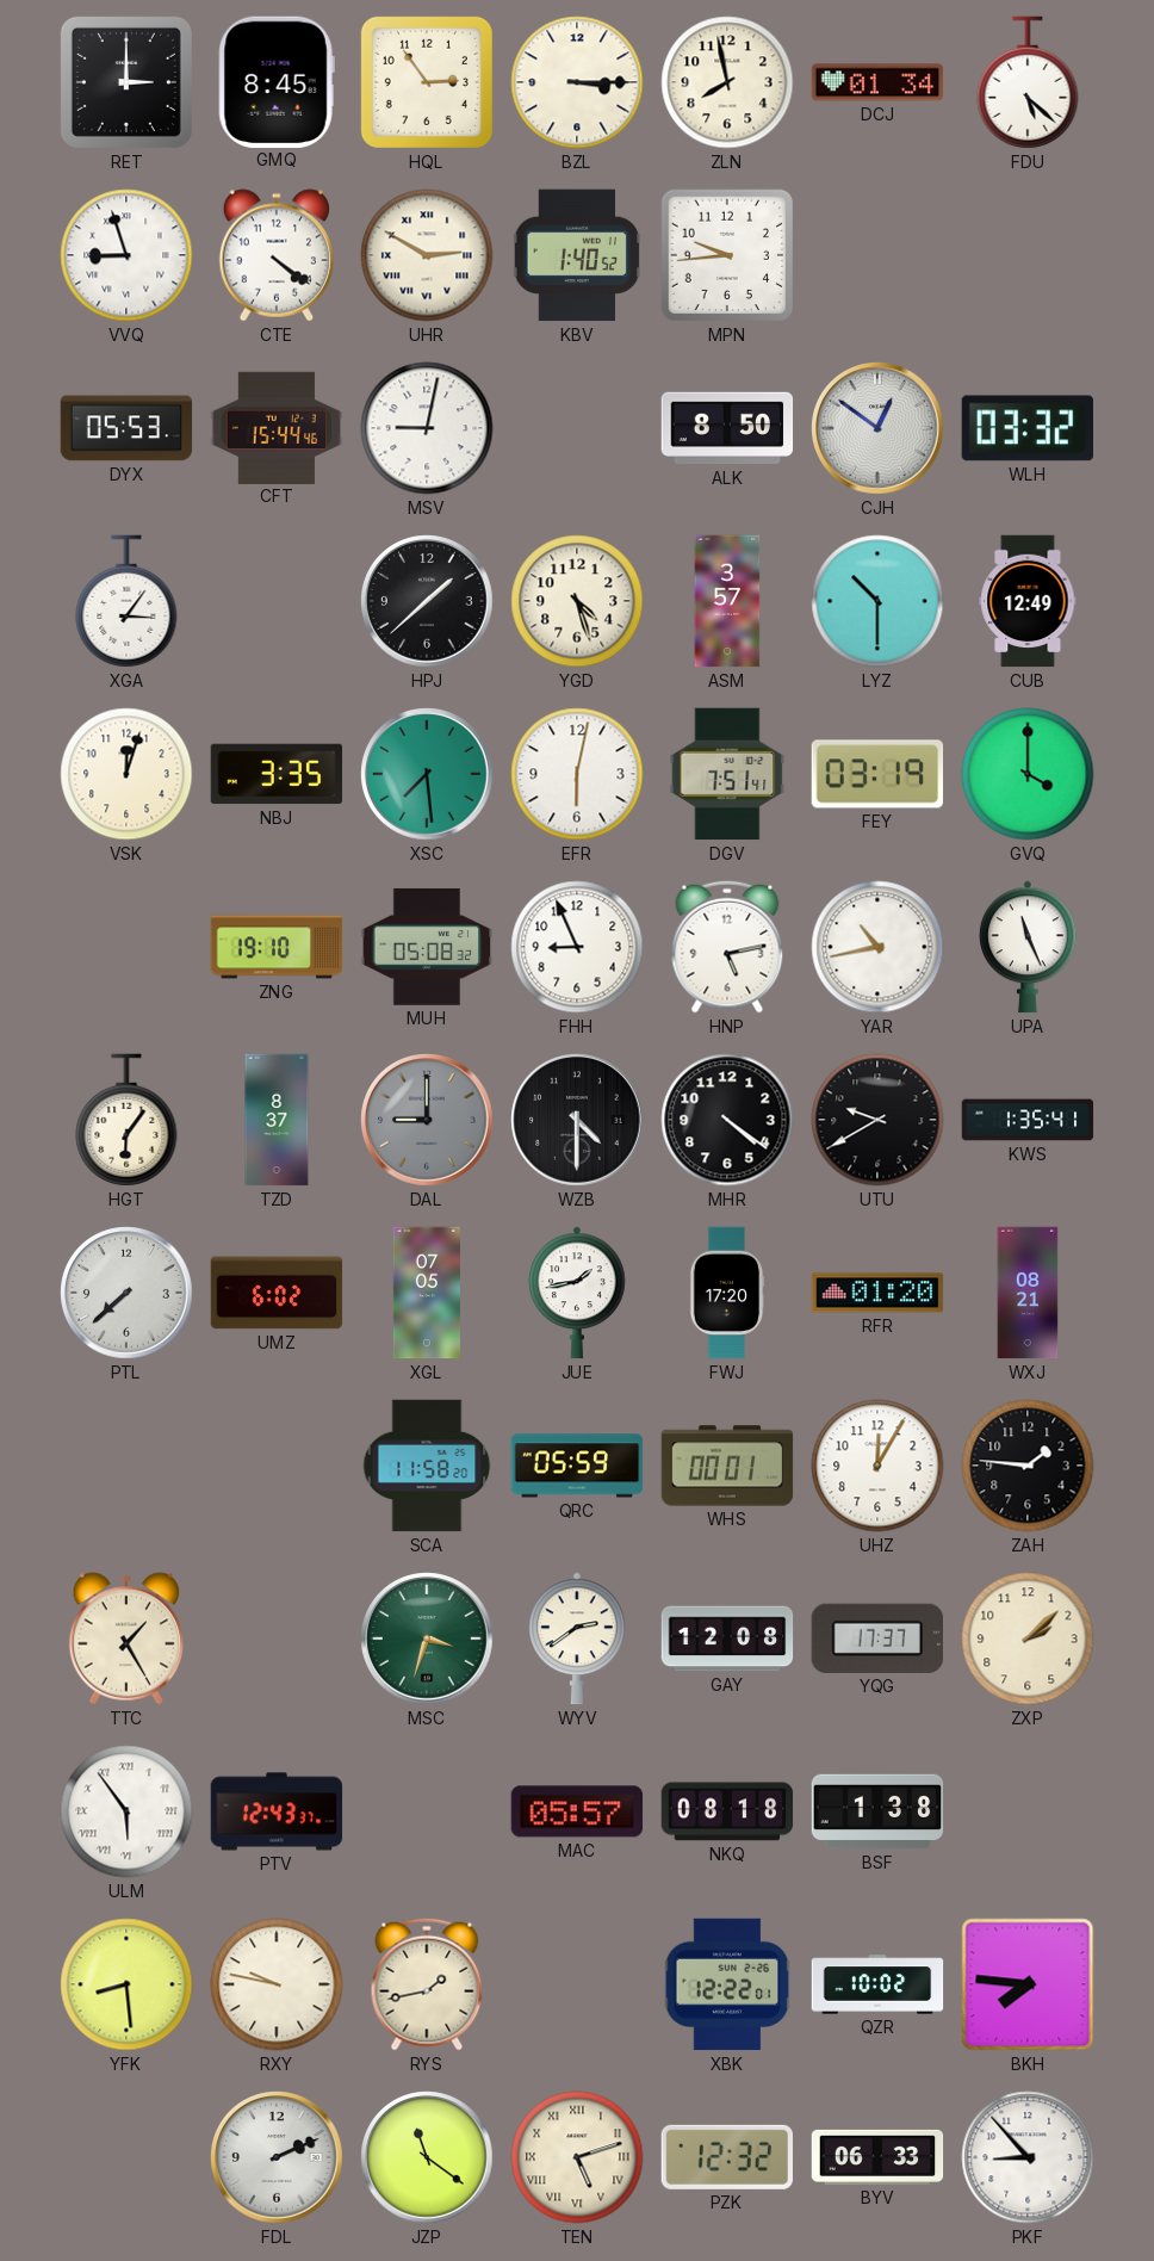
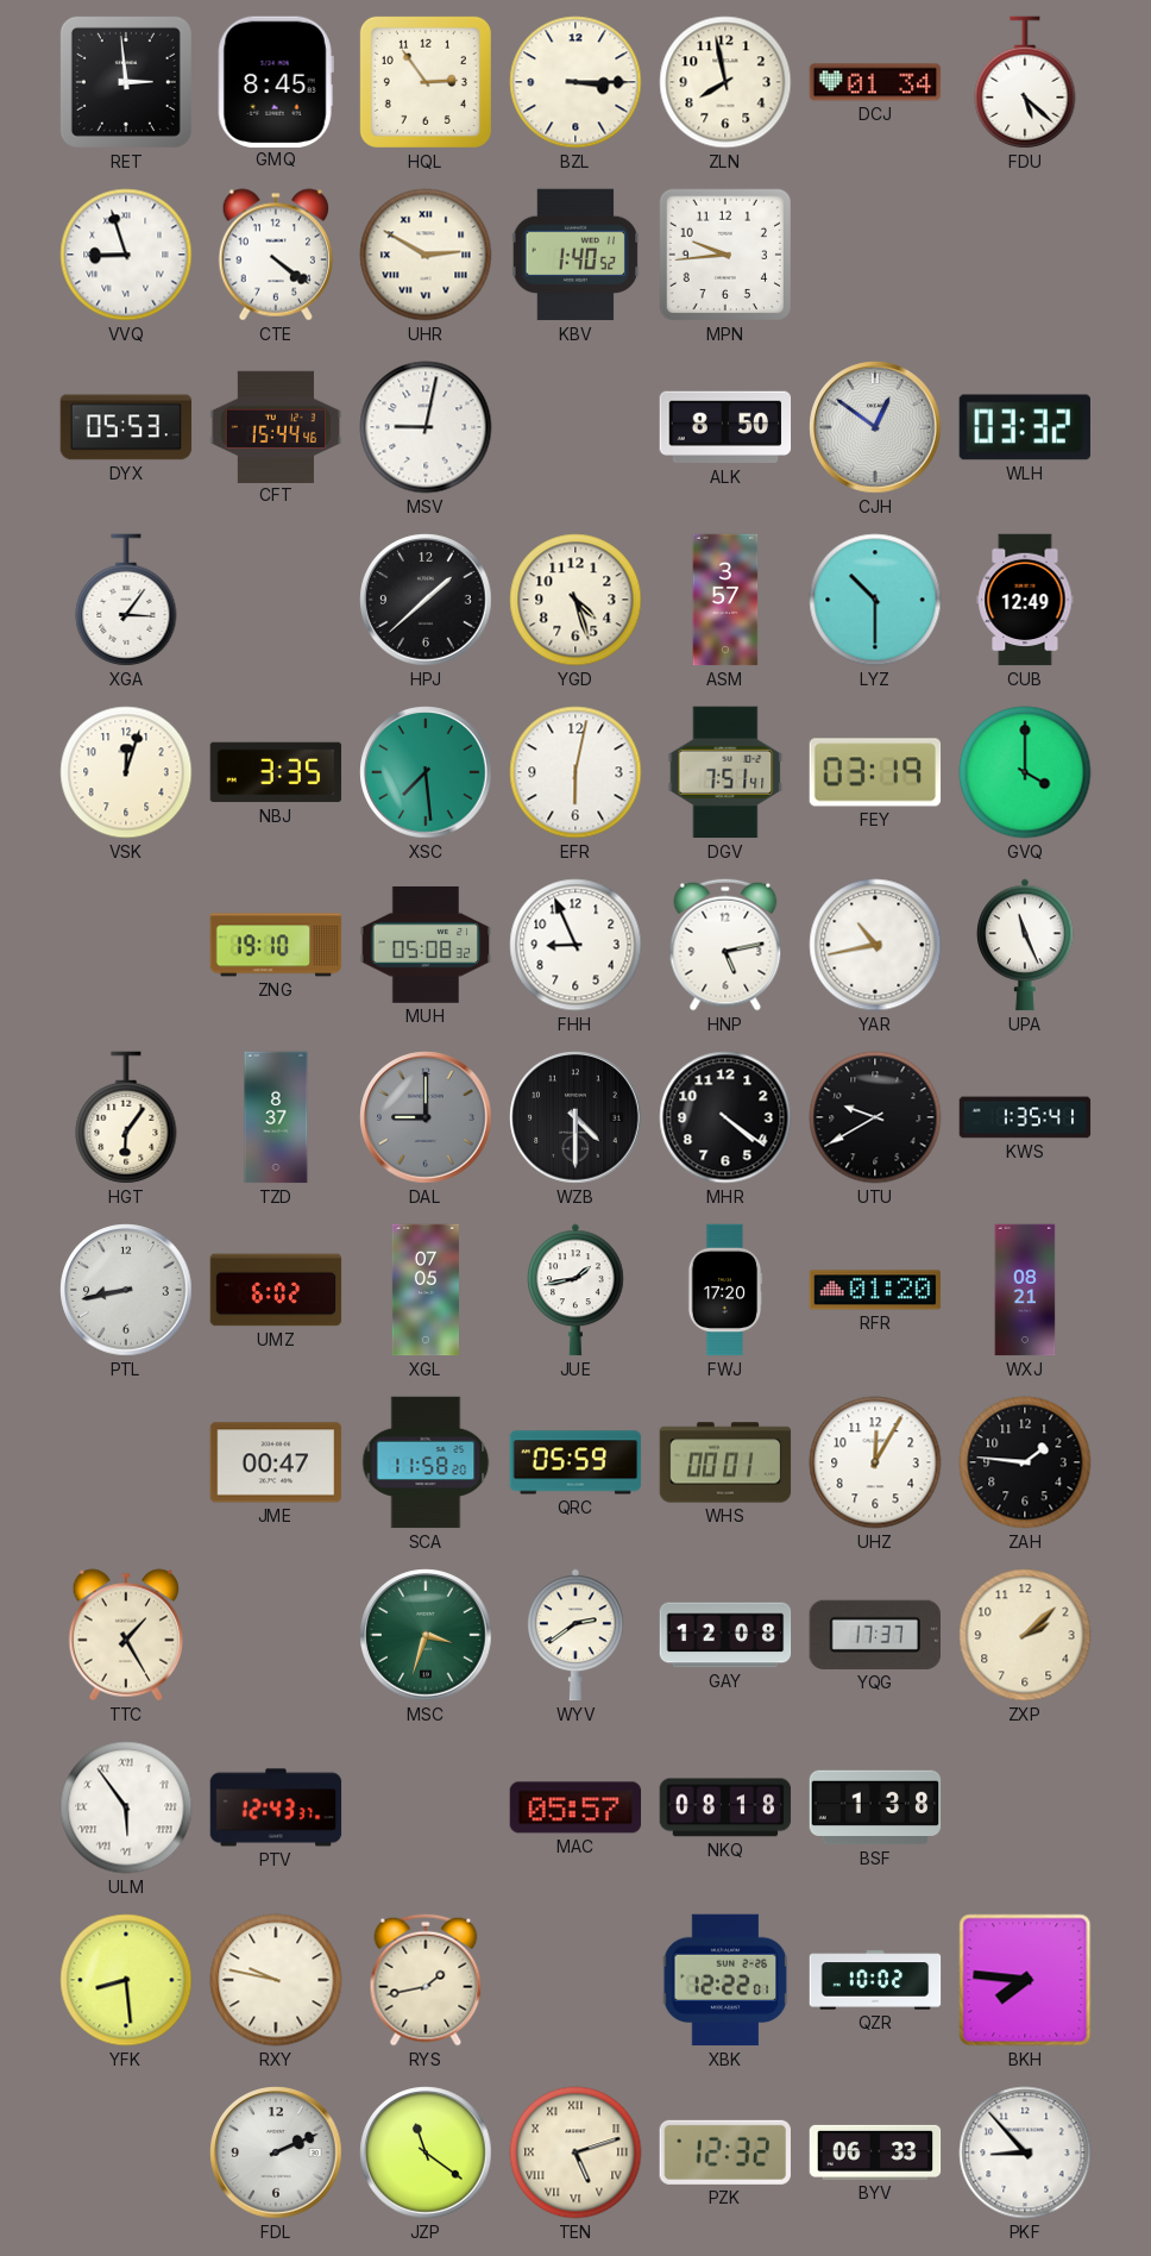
RET: 3:00 -> 2:59
PTL: 7:38 -> 8:43
JME: none -> 00:47
